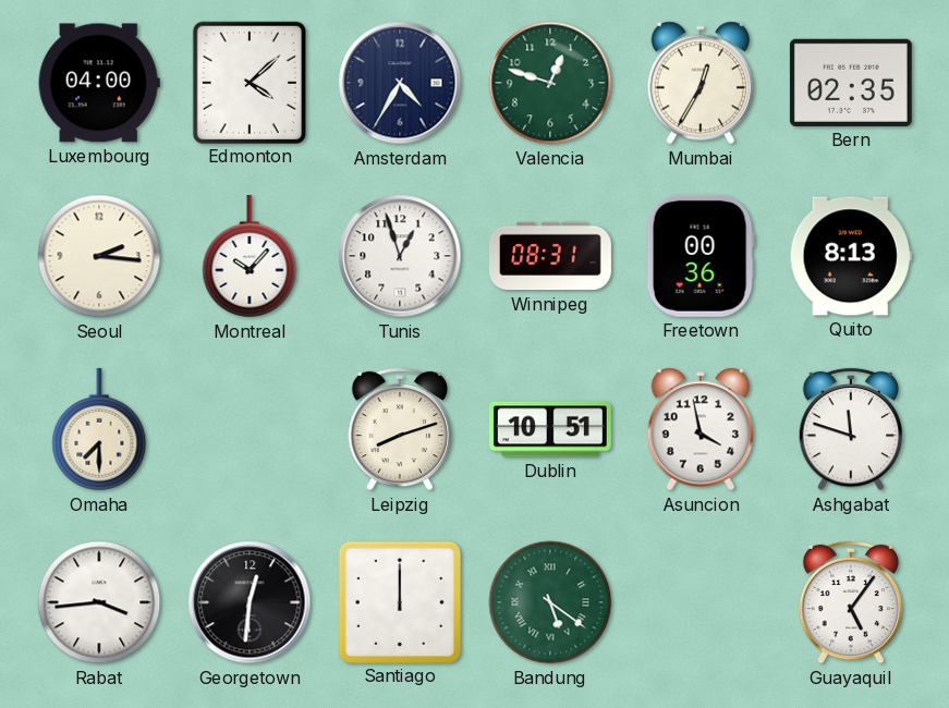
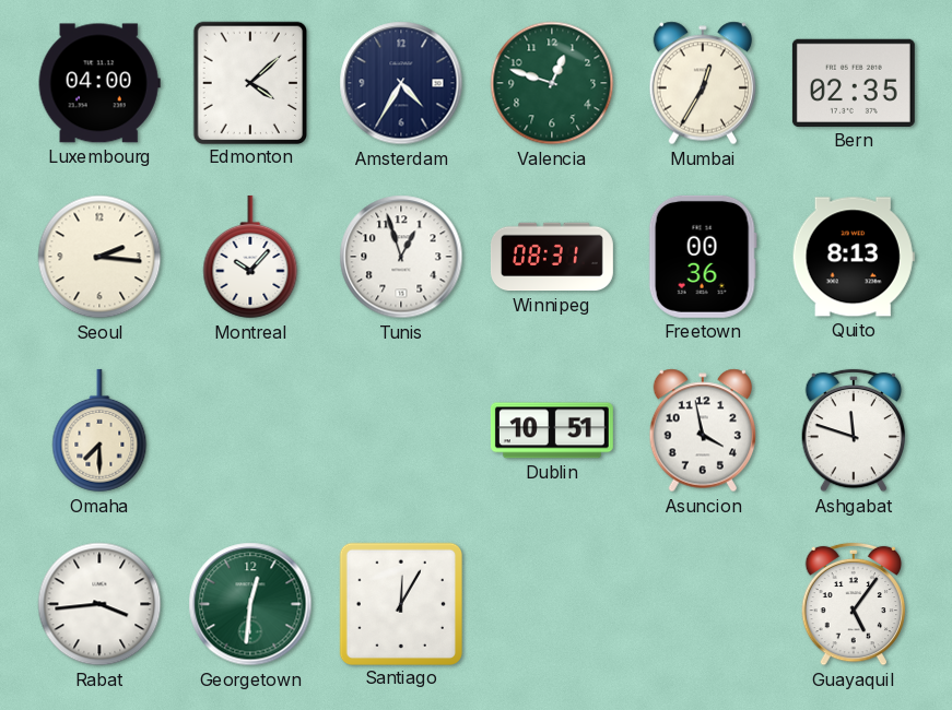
Leipzig: 8:12 -> none
Georgetown dial: black -> green
Santiago: 12:00 -> 12:05
Bandung: 5:21 -> none
